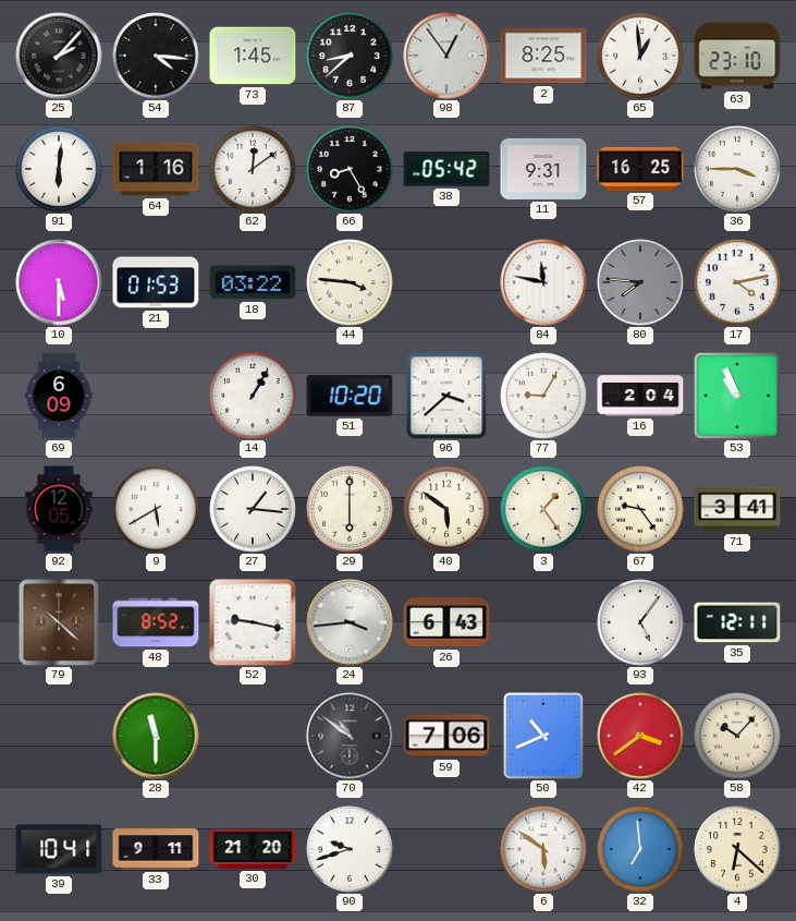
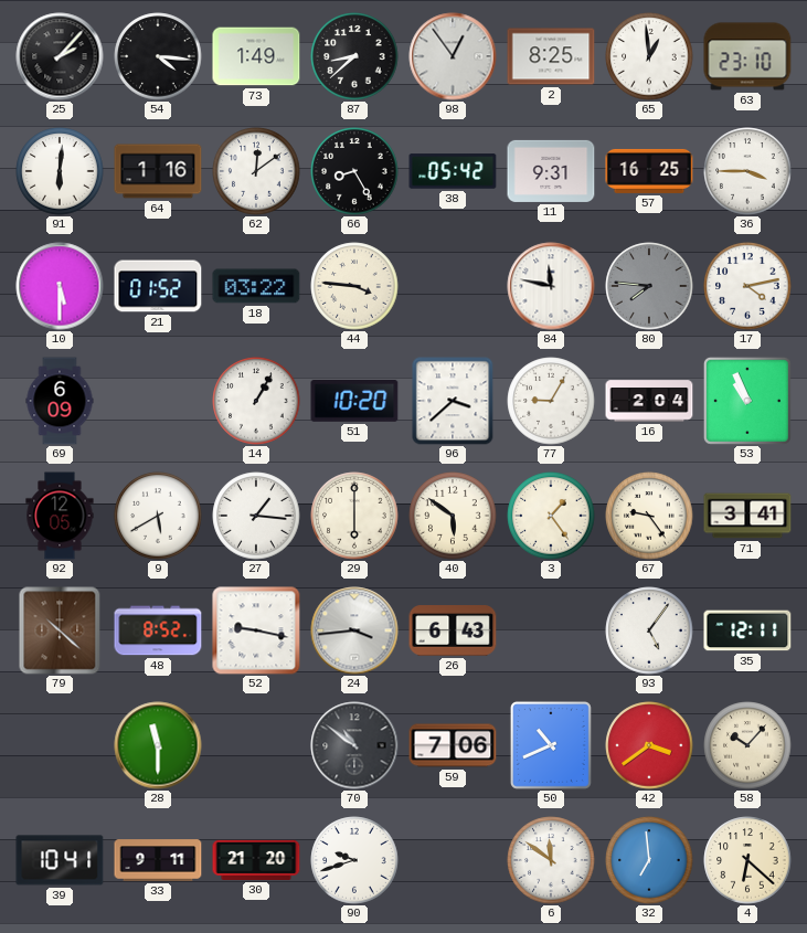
73: 1:45 -> 1:49
21: 01:53 -> 01:52
6: 5:51 -> 11:51
